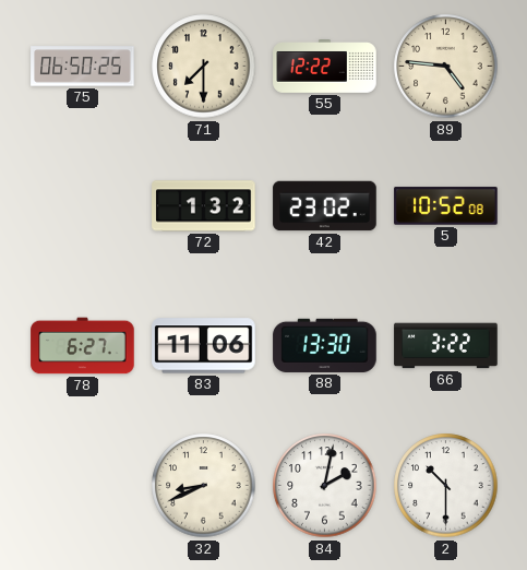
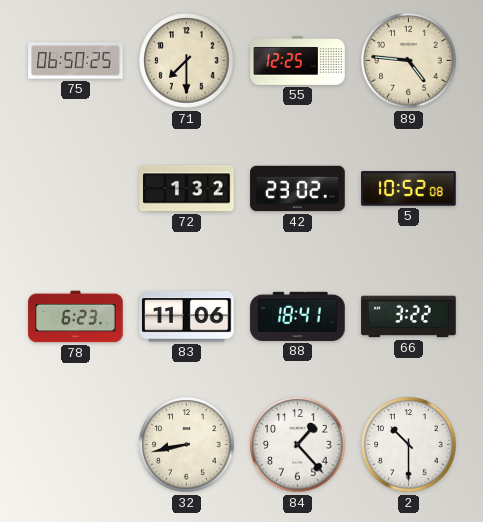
55: 12:22 -> 12:25
78: 6:27 -> 6:23
88: 13:30 -> 18:41
32: 8:41 -> 8:43
84: 2:02 -> 1:23
